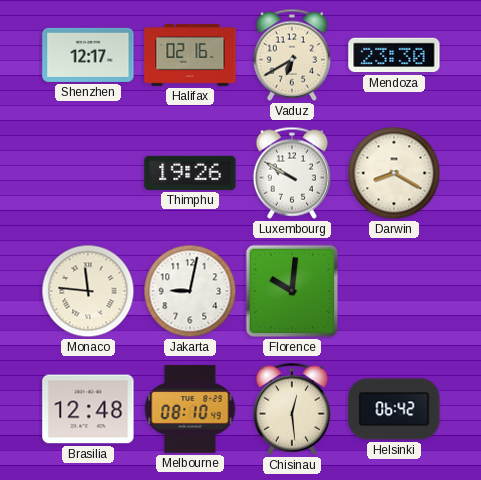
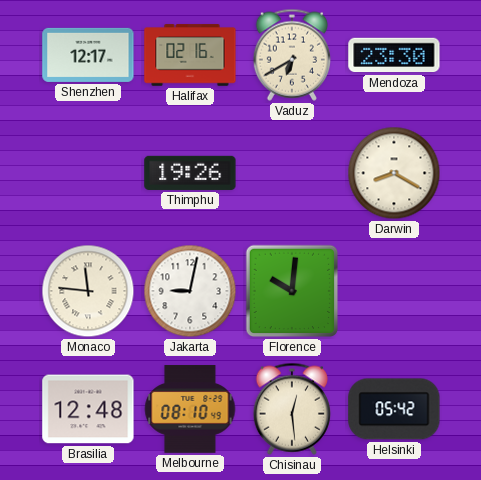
Luxembourg: 9:50 -> none
Helsinki: 06:42 -> 05:42
